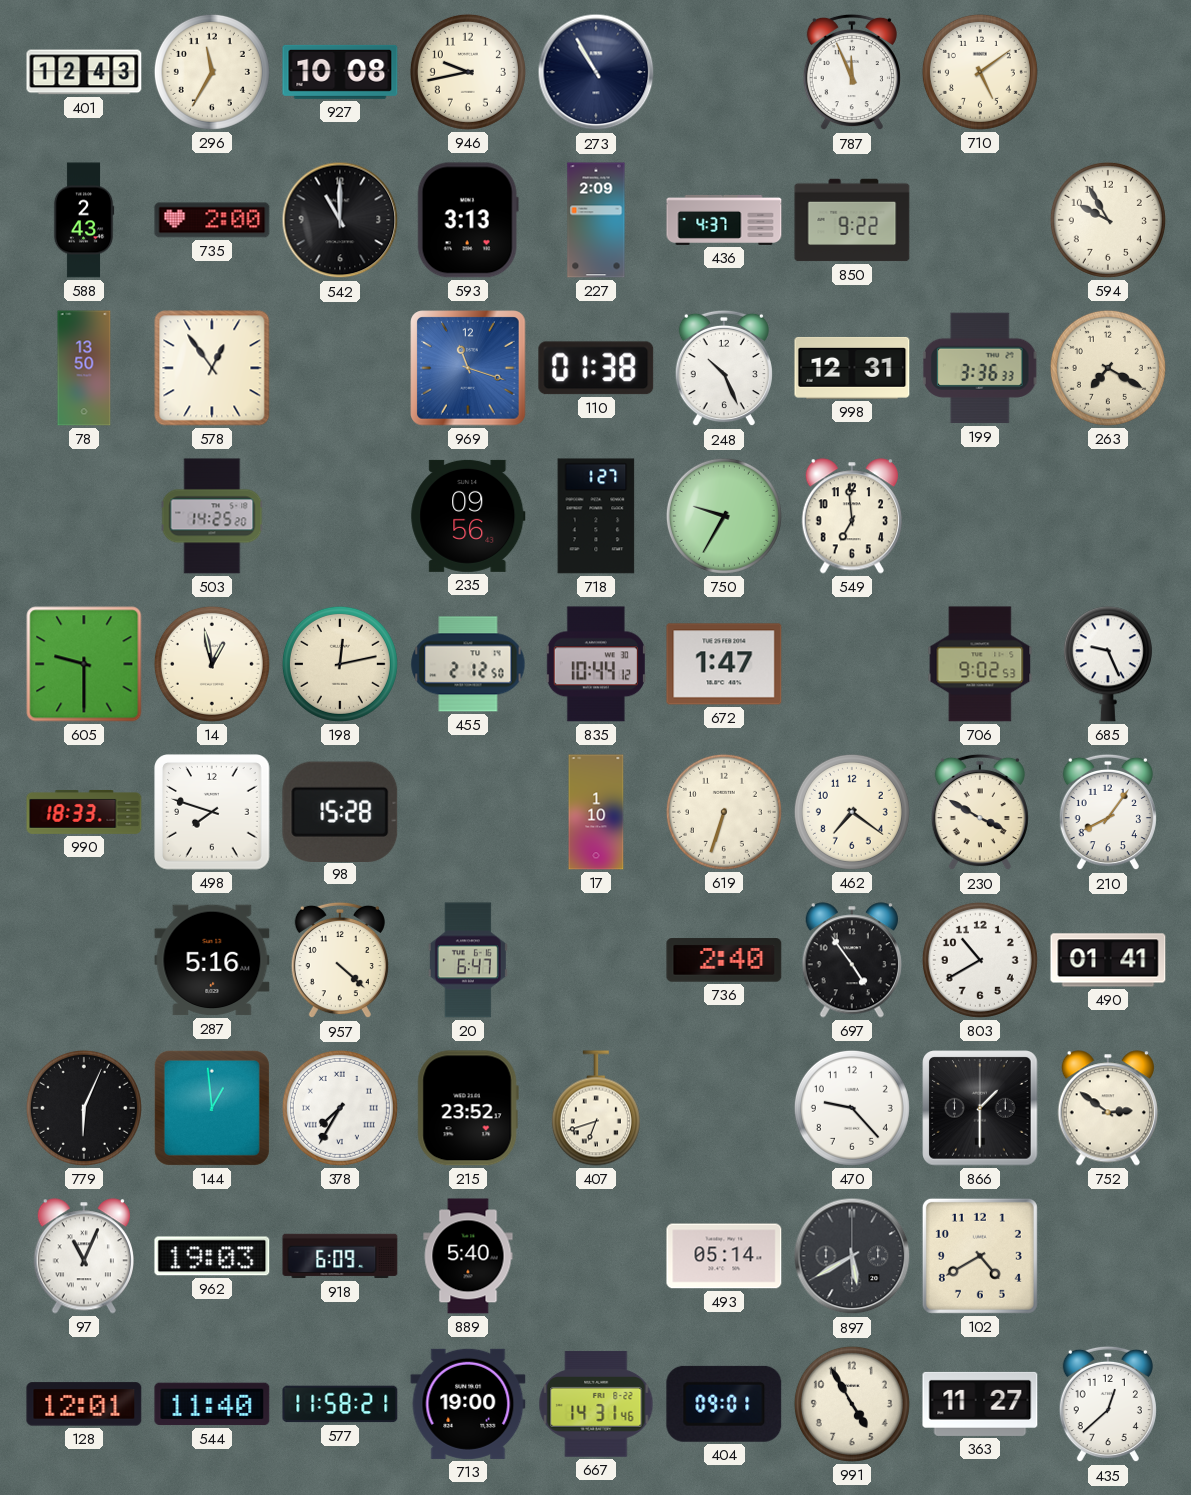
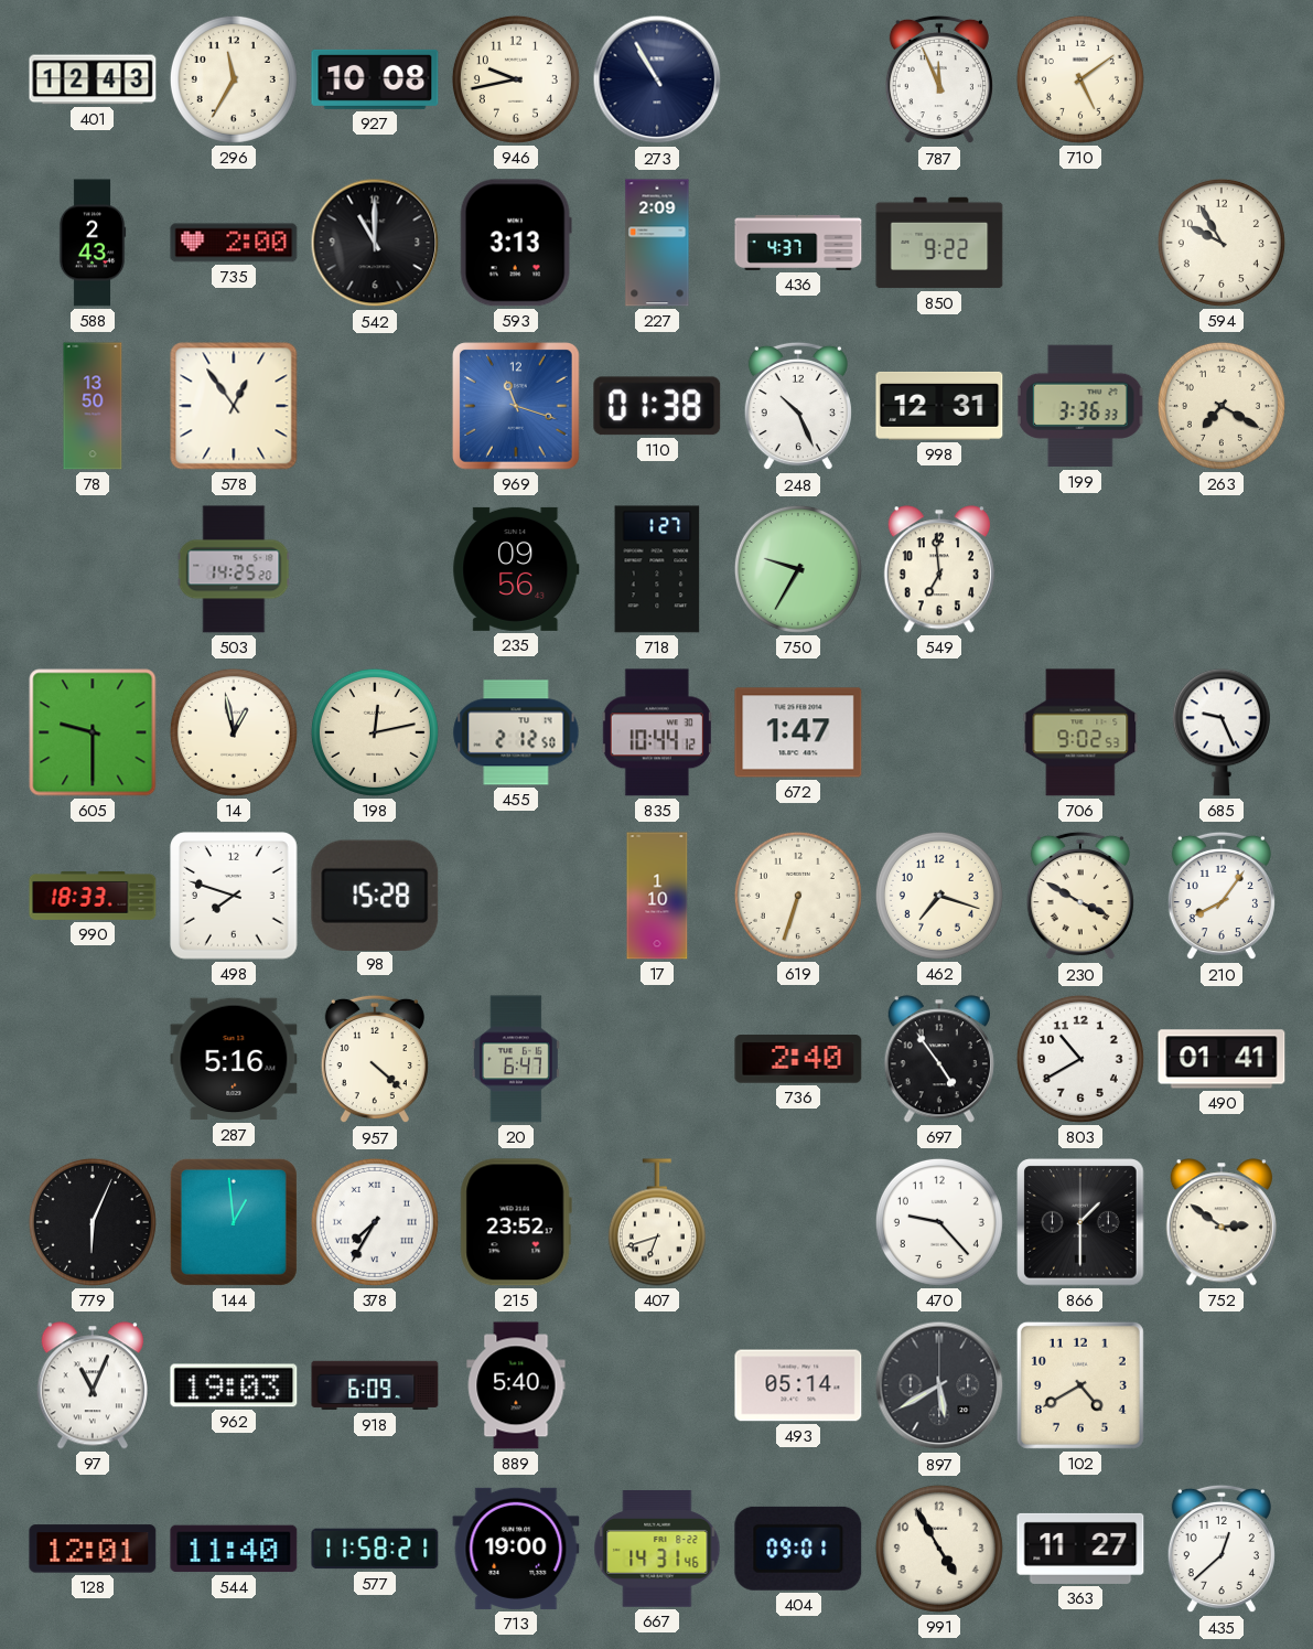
462: 7:21 -> 7:18
